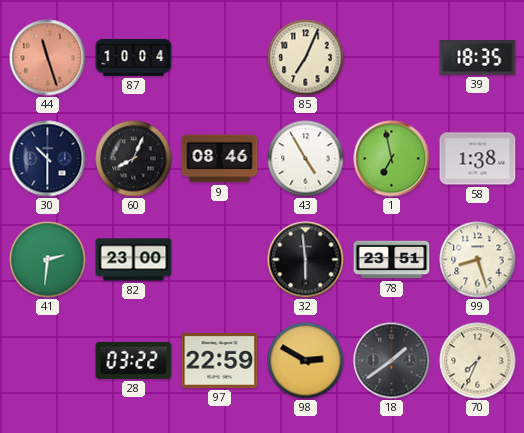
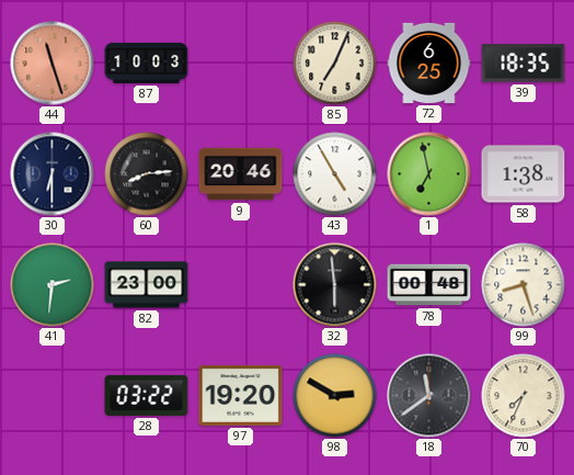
87: 10:04 -> 10:03
72: none -> 6:25
30: 10:30 -> 6:30
60: 8:04 -> 8:14
9: 08:46 -> 20:46
78: 23:51 -> 00:48
97: 22:59 -> 19:20
18: 1:39 -> 11:39
